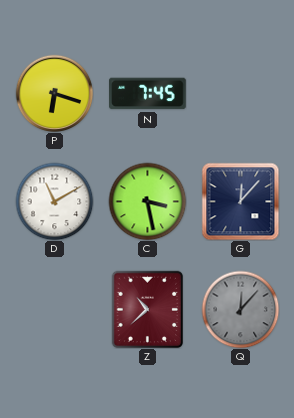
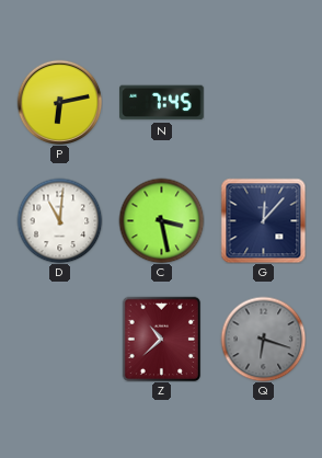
P: 6:18 -> 6:13
D: 11:10 -> 11:01
Q: 12:07 -> 6:18
